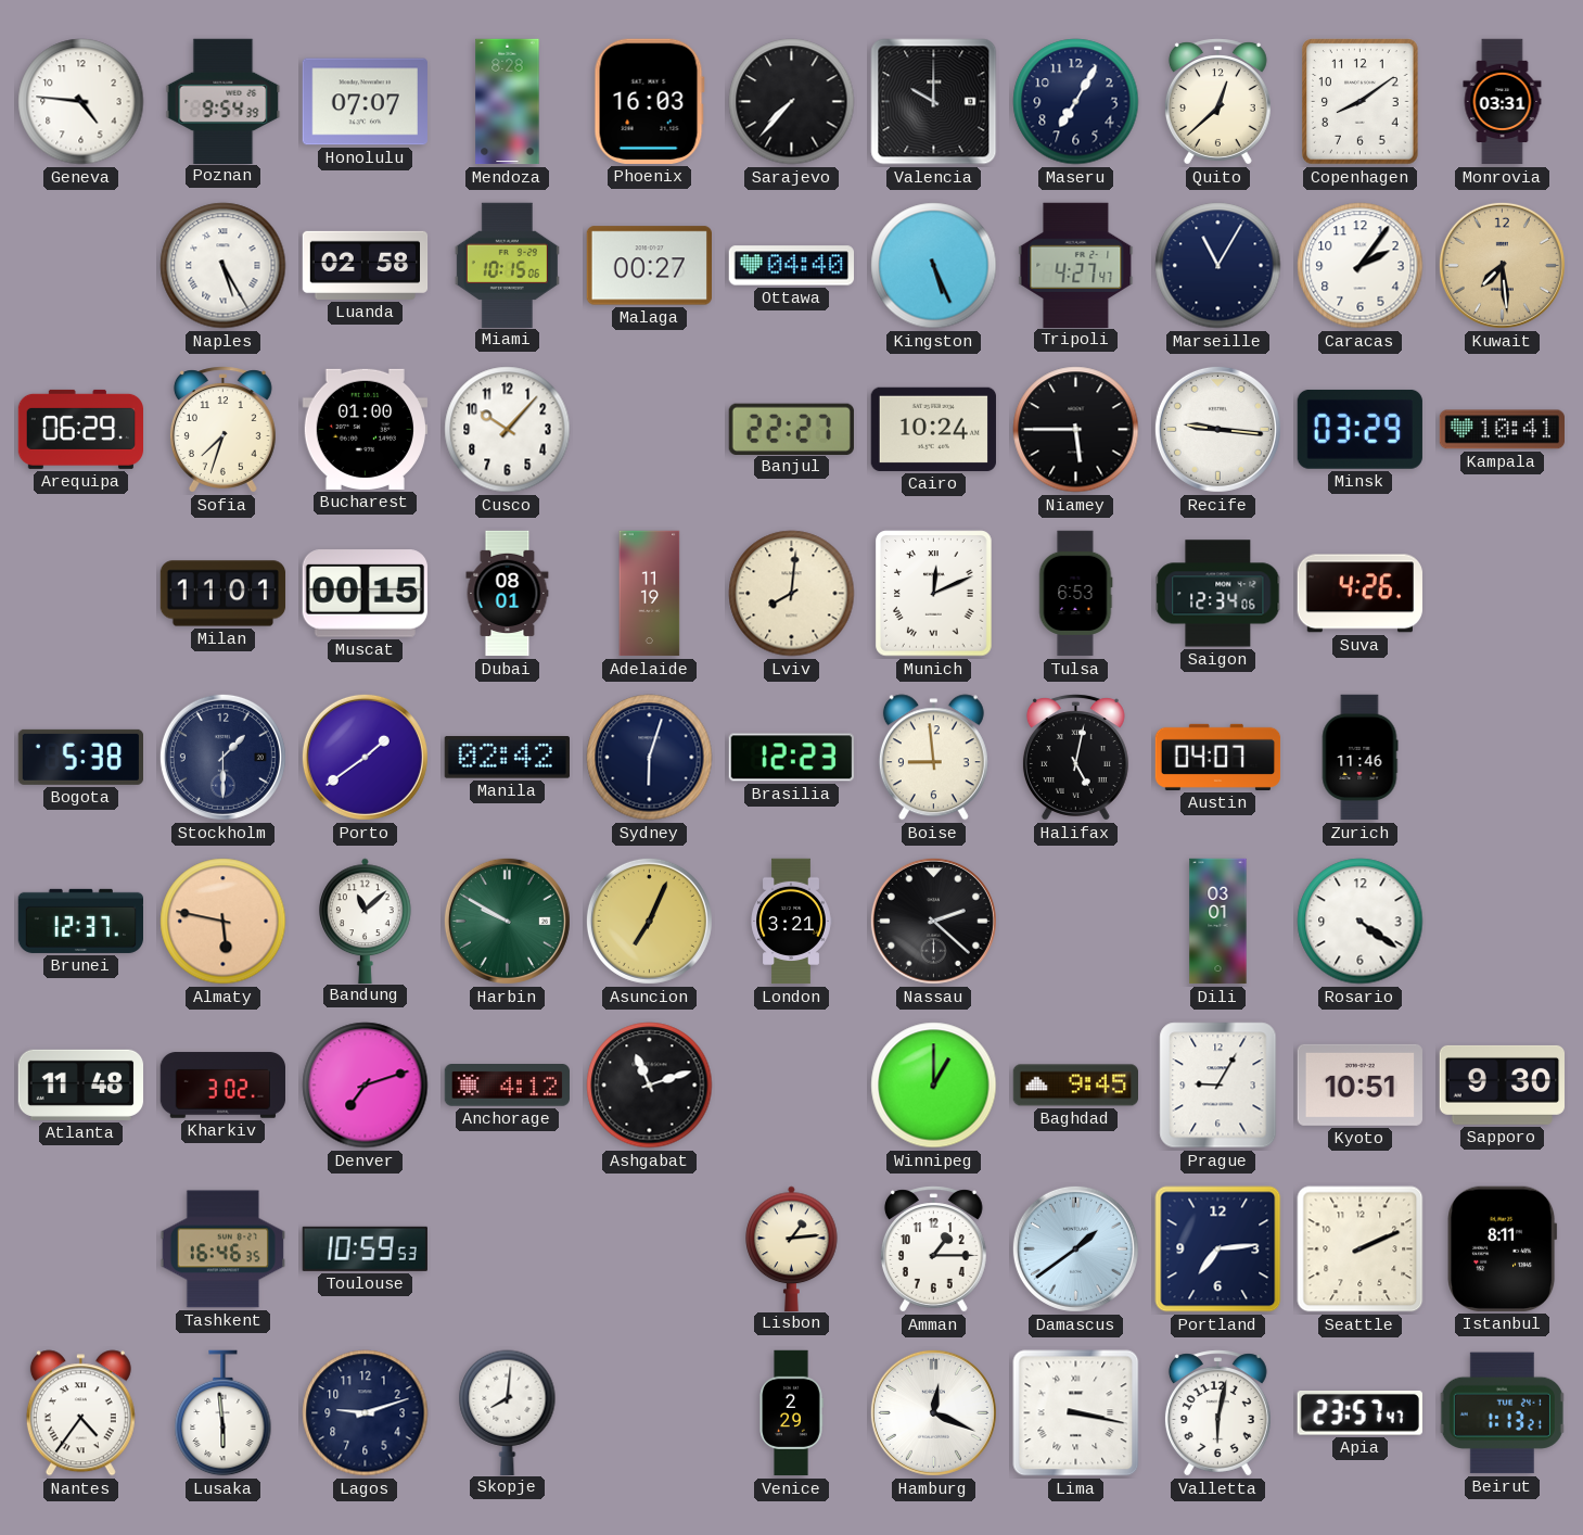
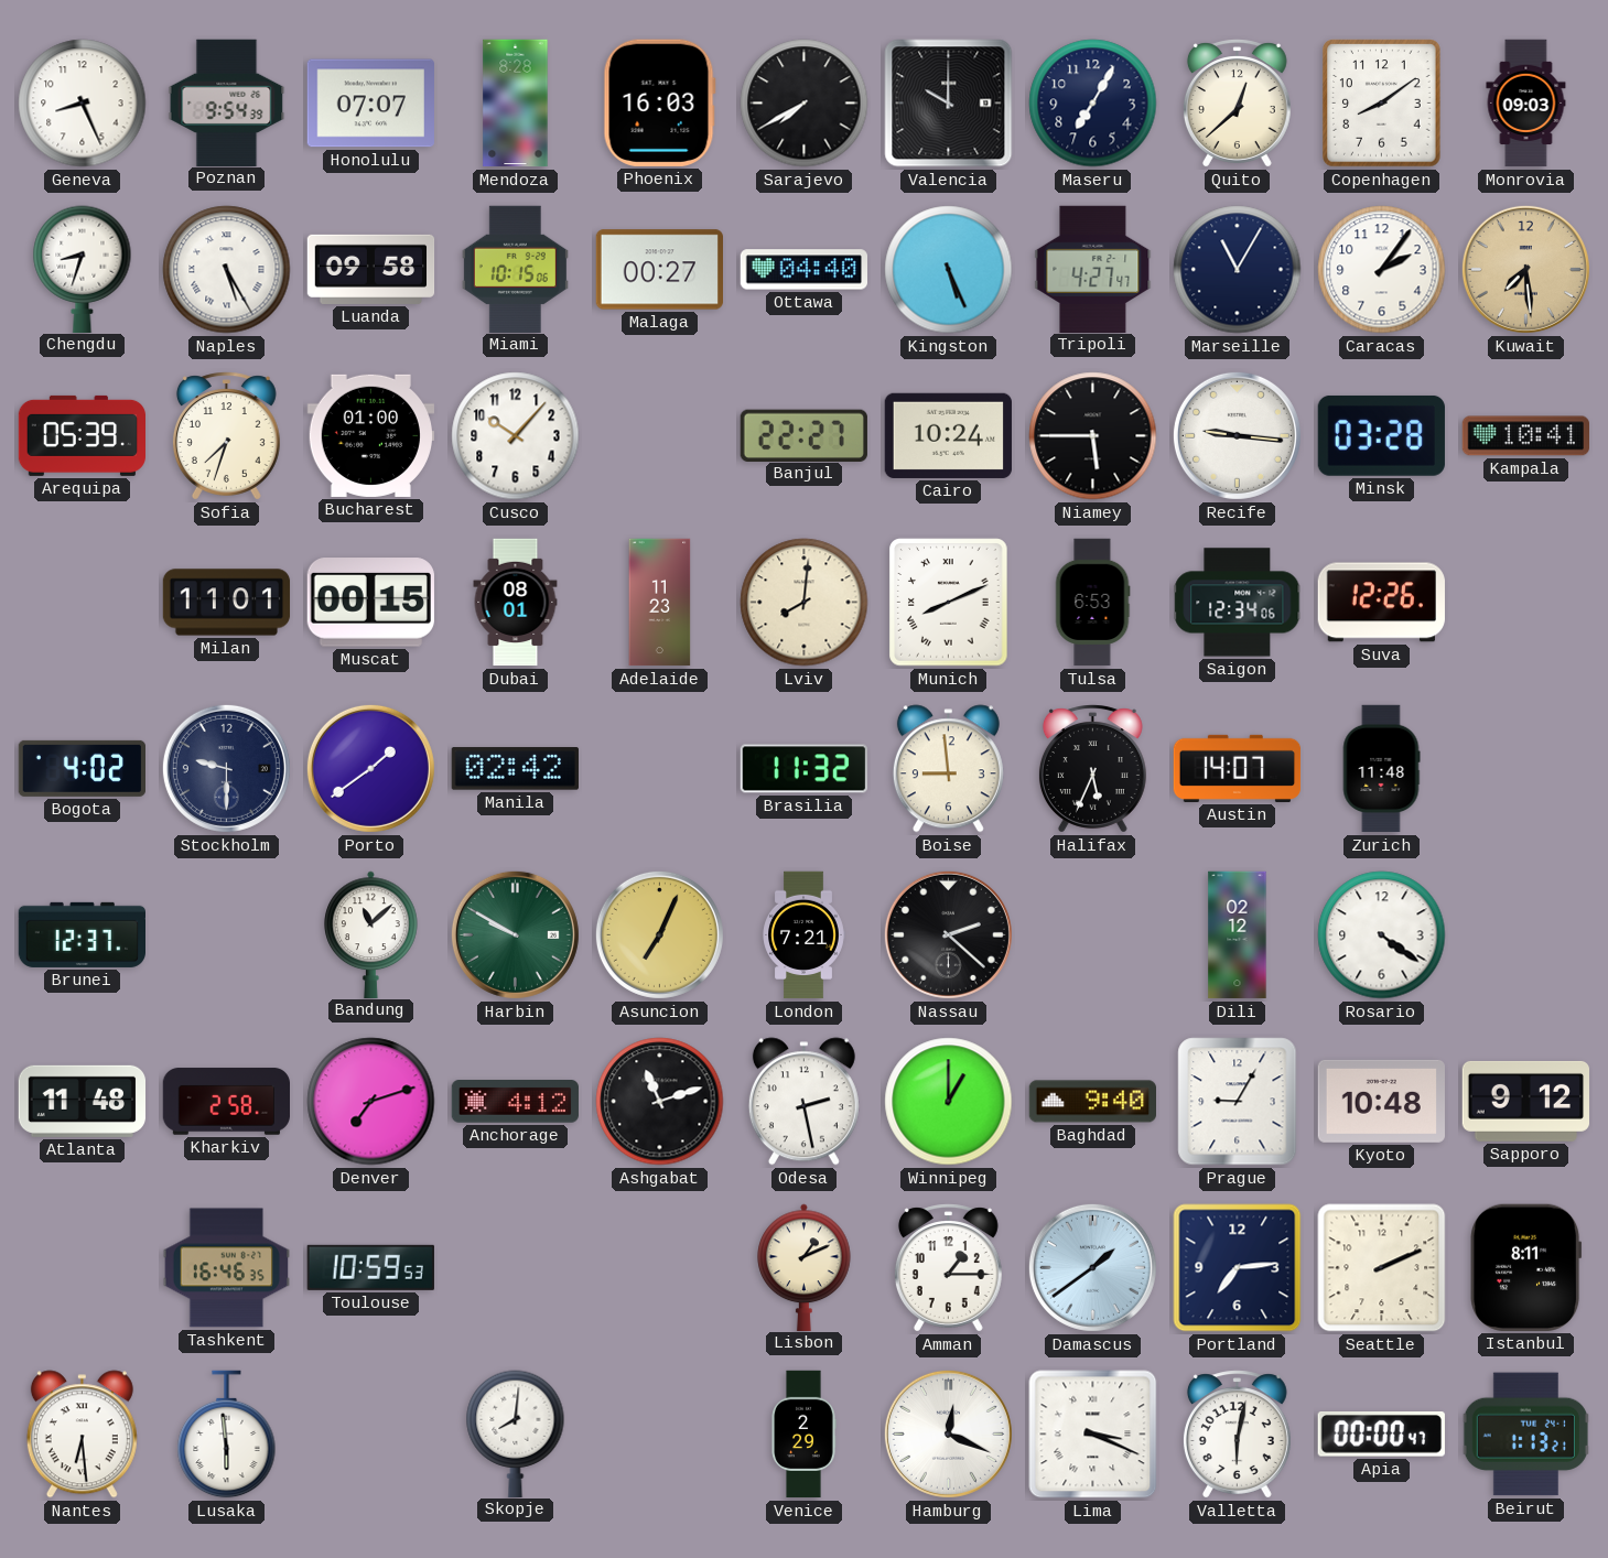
Geneva: 4:46 -> 8:26
Sarajevo: 7:37 -> 7:40
Monrovia: 03:31 -> 09:03
Chengdu: none -> 8:33
Luanda: 02:58 -> 09:58
Arequipa: 06:29 -> 05:39
Minsk: 03:29 -> 03:28
Adelaide: 11:19 -> 11:23
Munich: 12:11 -> 8:11
Suva: 4:26 -> 12:26
Bogota: 5:38 -> 4:02
Stockholm: 1:30 -> 9:30
Sydney: 6:03 -> none
Brasilia: 12:23 -> 11:32
Halifax: 5:02 -> 5:34
Austin: 04:07 -> 14:07
Zurich: 11:46 -> 11:48
Almaty: 5:47 -> none
London: 3:21 -> 7:21
Dili: 03:01 -> 02:12
Kharkiv: 3:02 -> 2:58
Odesa: none -> 2:28
Baghdad: 9:45 -> 9:40
Kyoto: 10:51 -> 10:48
Sapporo: 9:30 -> 9:12
Lisbon: 1:14 -> 1:11
Nantes: 4:36 -> 6:29
Lagos: 9:12 -> none
Lima: 3:17 -> 3:19
Apia: 23:57 -> 00:00
